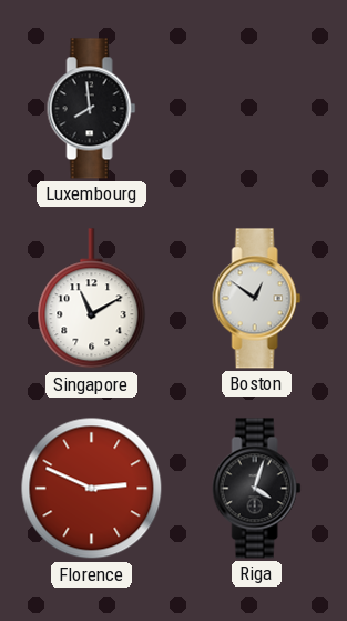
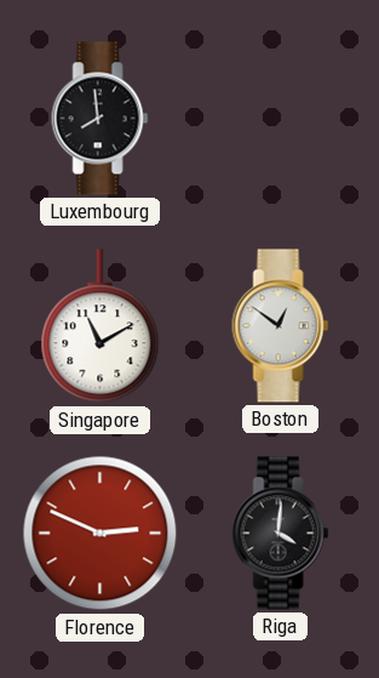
Riga: 4:03 -> 4:01
